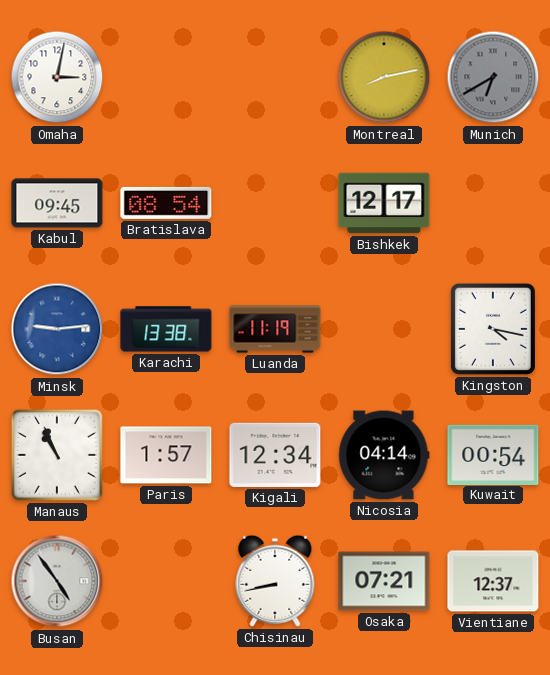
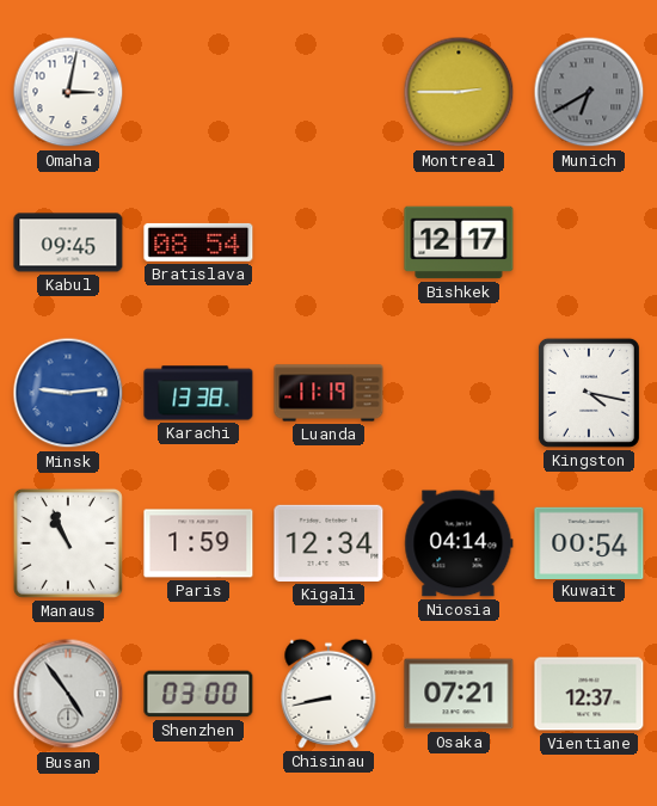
Montreal: 8:13 -> 2:45
Paris: 1:57 -> 1:59
Shenzhen: none -> 03:00
